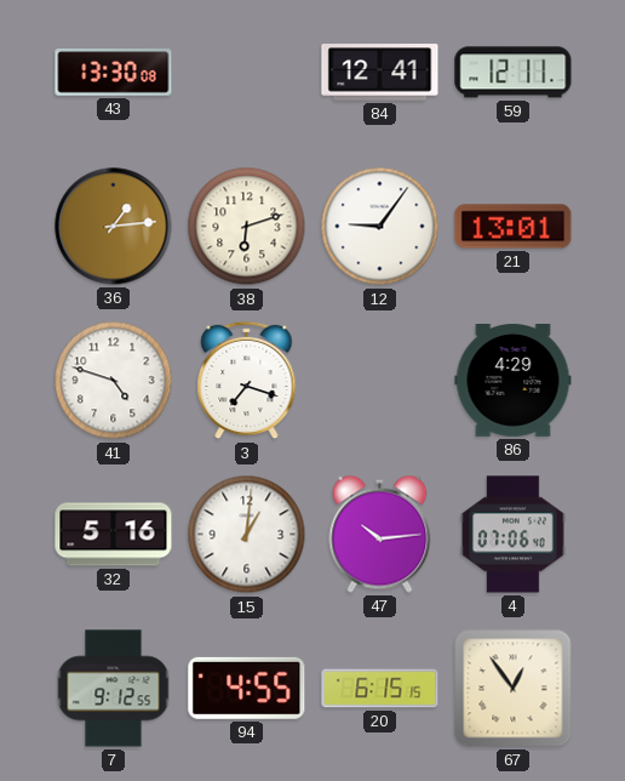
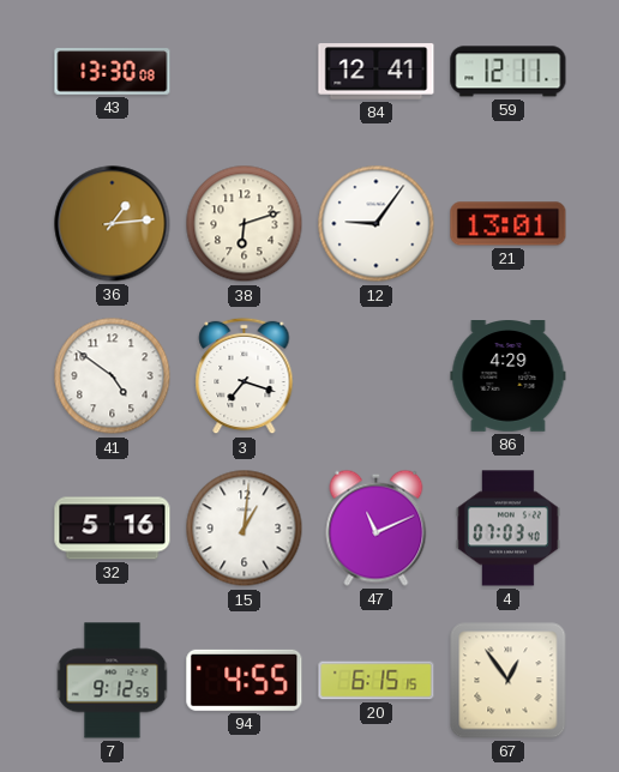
41: 4:48 -> 4:51
47: 10:14 -> 11:11
4: 07:06 -> 07:03
